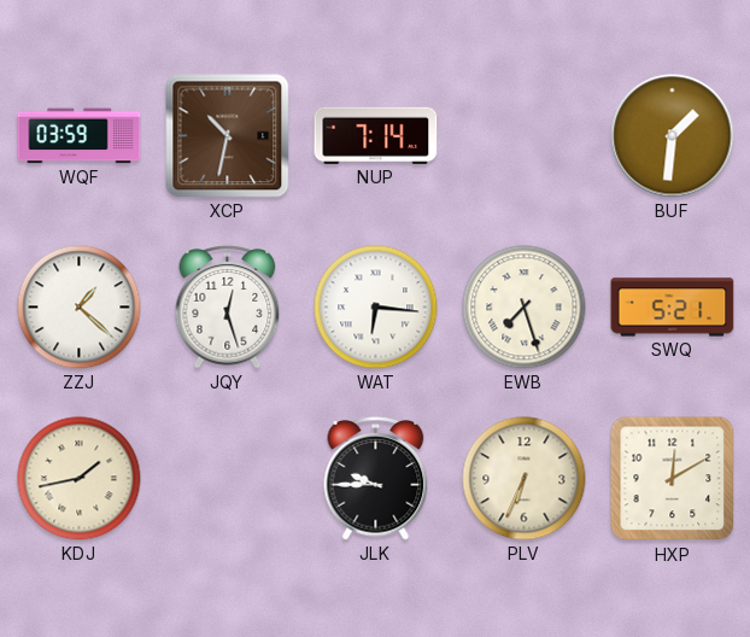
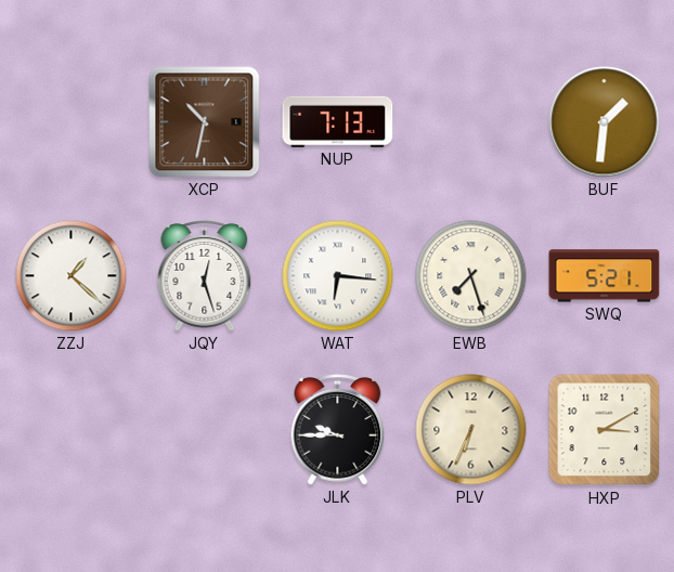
WQF: 03:59 -> none
NUP: 7:14 -> 7:13
KDJ: 1:43 -> none
HXP: 12:10 -> 3:10
